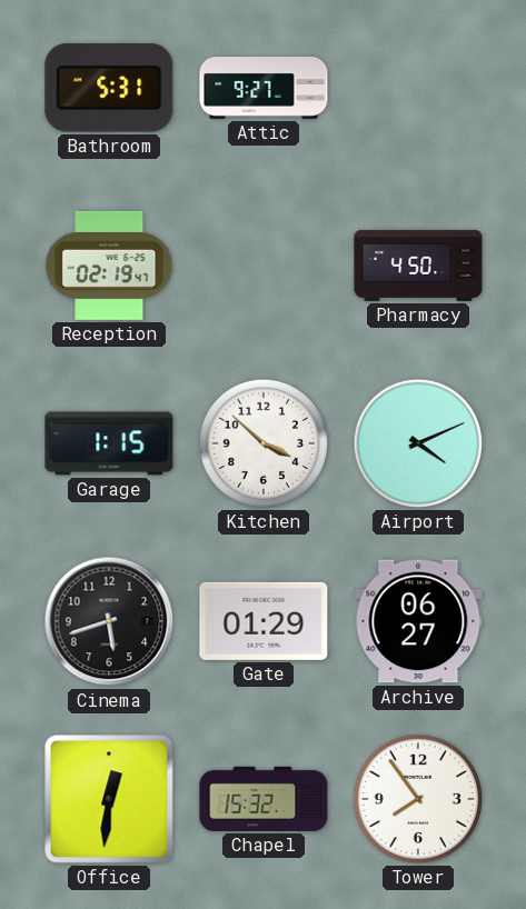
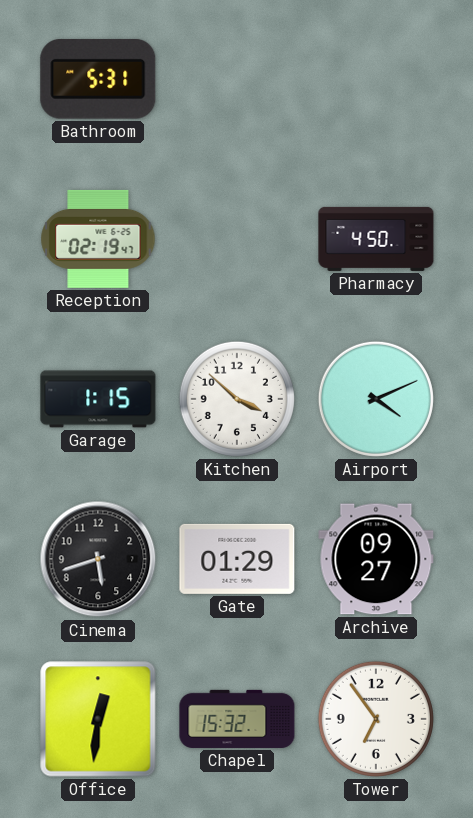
Attic: 9:27 -> none
Archive: 06:27 -> 09:27
Tower: 7:54 -> 6:54
